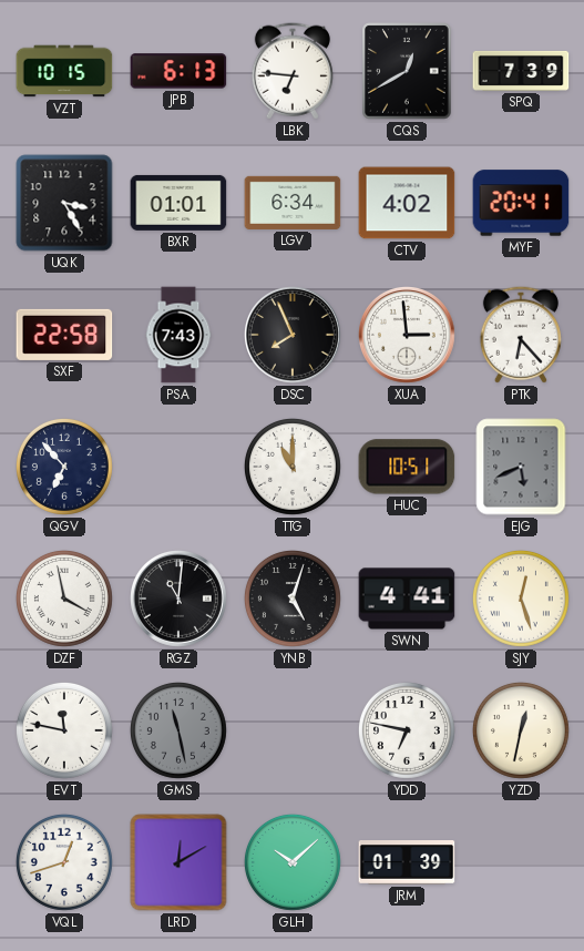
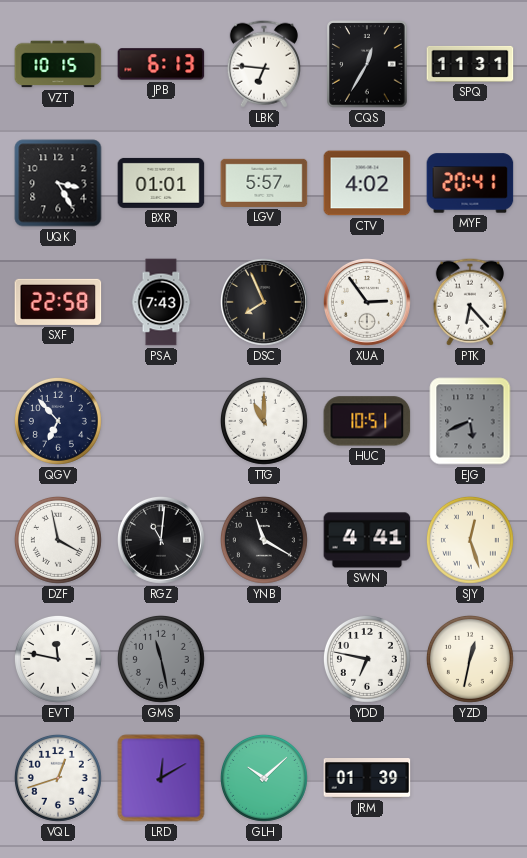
CQS: 12:40 -> 12:35
SPQ: 7:39 -> 11:31
LGV: 6:34 -> 5:57
XUA: 2:59 -> 2:54
YNB: 5:03 -> 11:20
